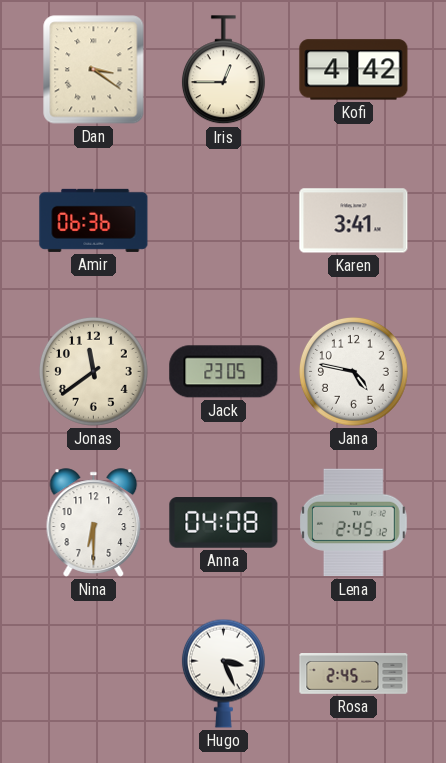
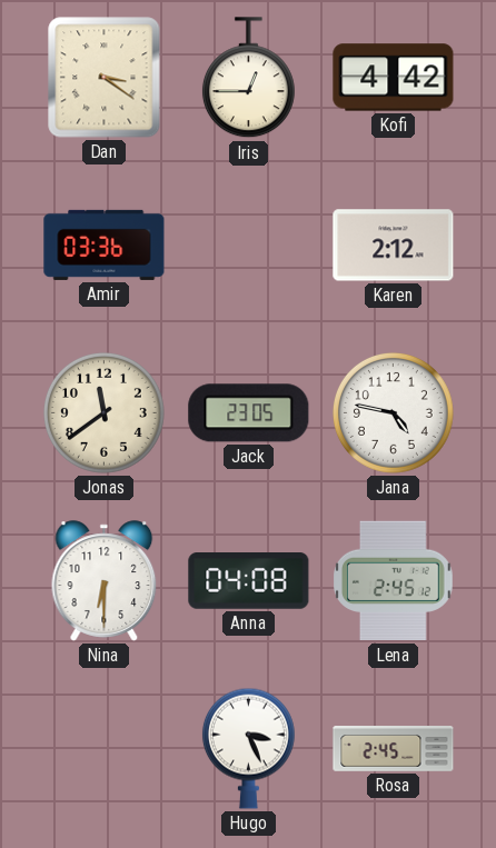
Amir: 06:36 -> 03:36
Karen: 3:41 -> 2:12
